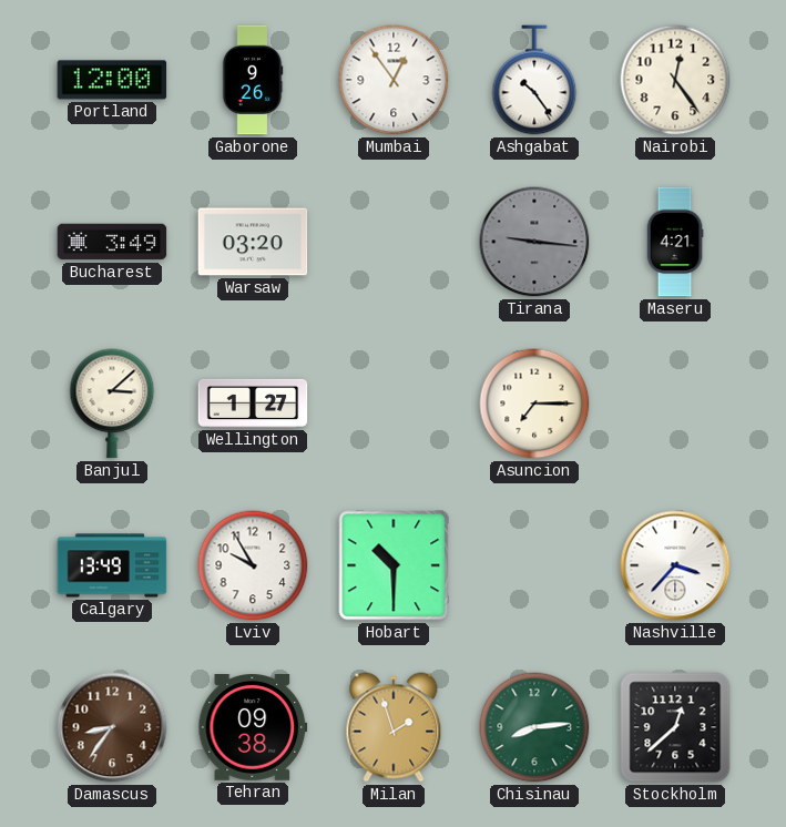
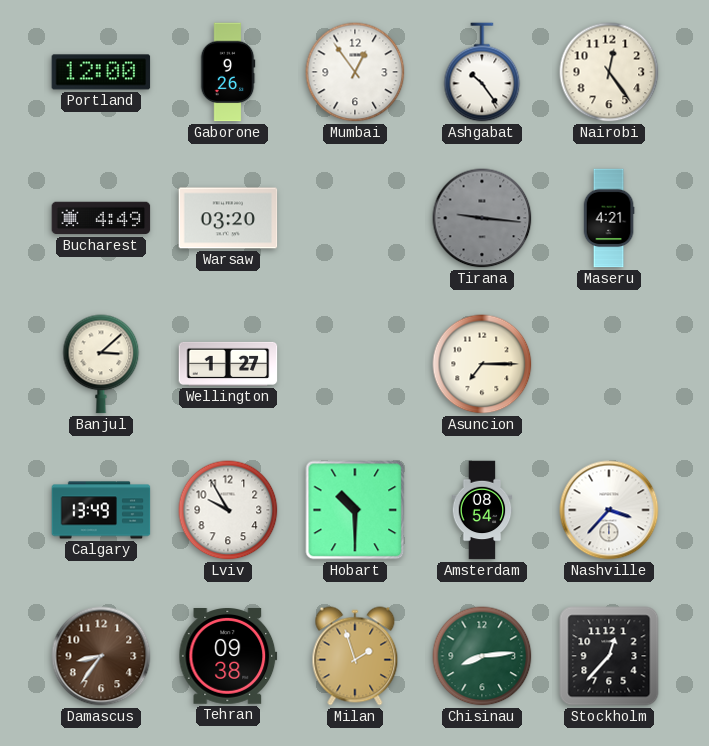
Bucharest: 3:49 -> 4:49
Amsterdam: none -> 08:54
Stockholm: 12:38 -> 12:37
